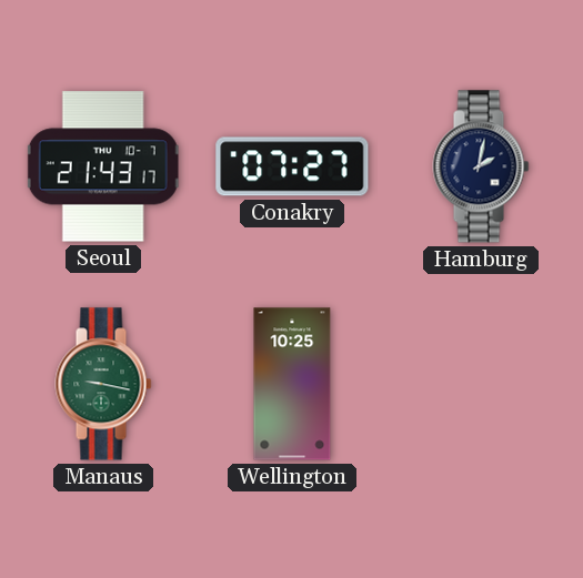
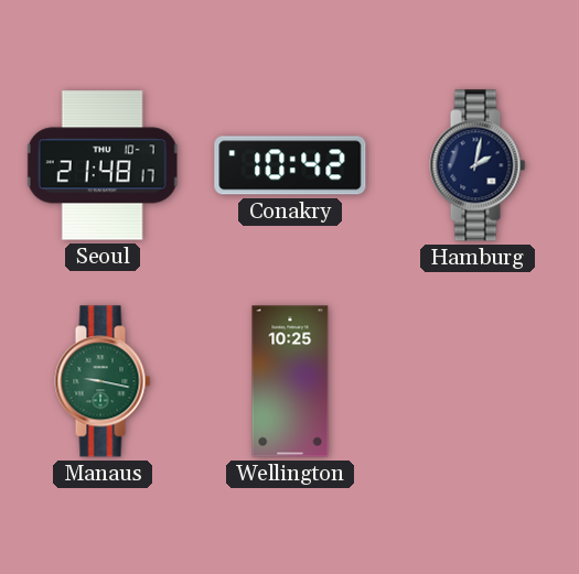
Seoul: 21:43 -> 21:48
Conakry: 07:27 -> 10:42
